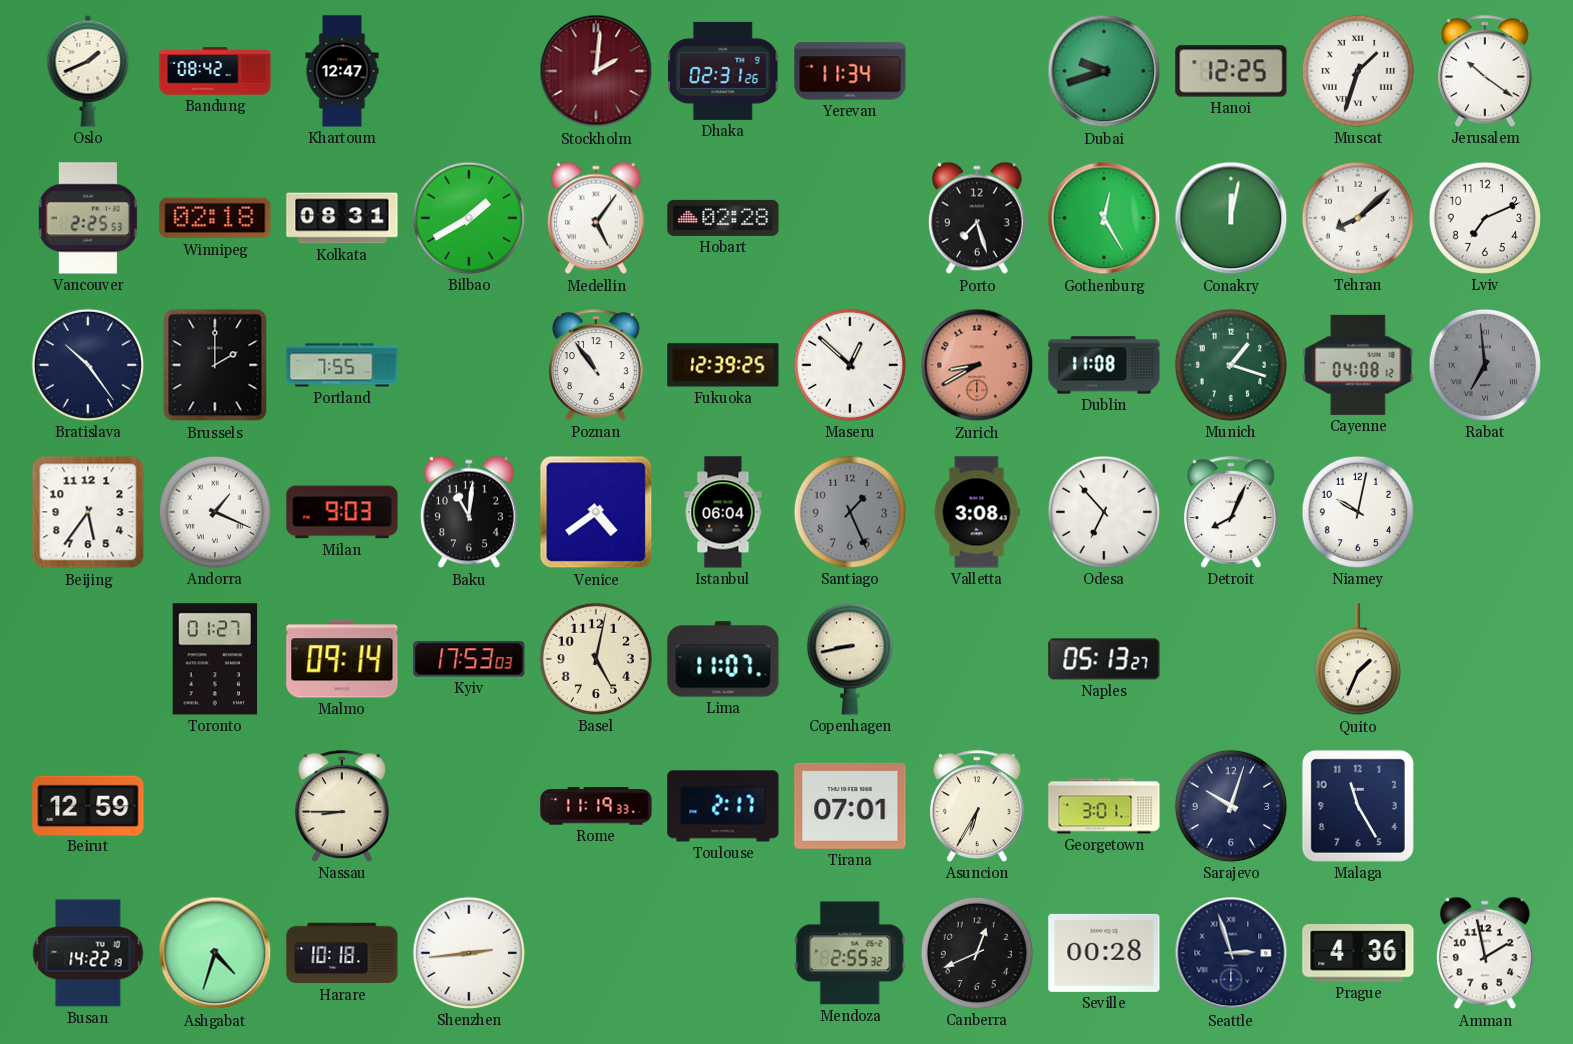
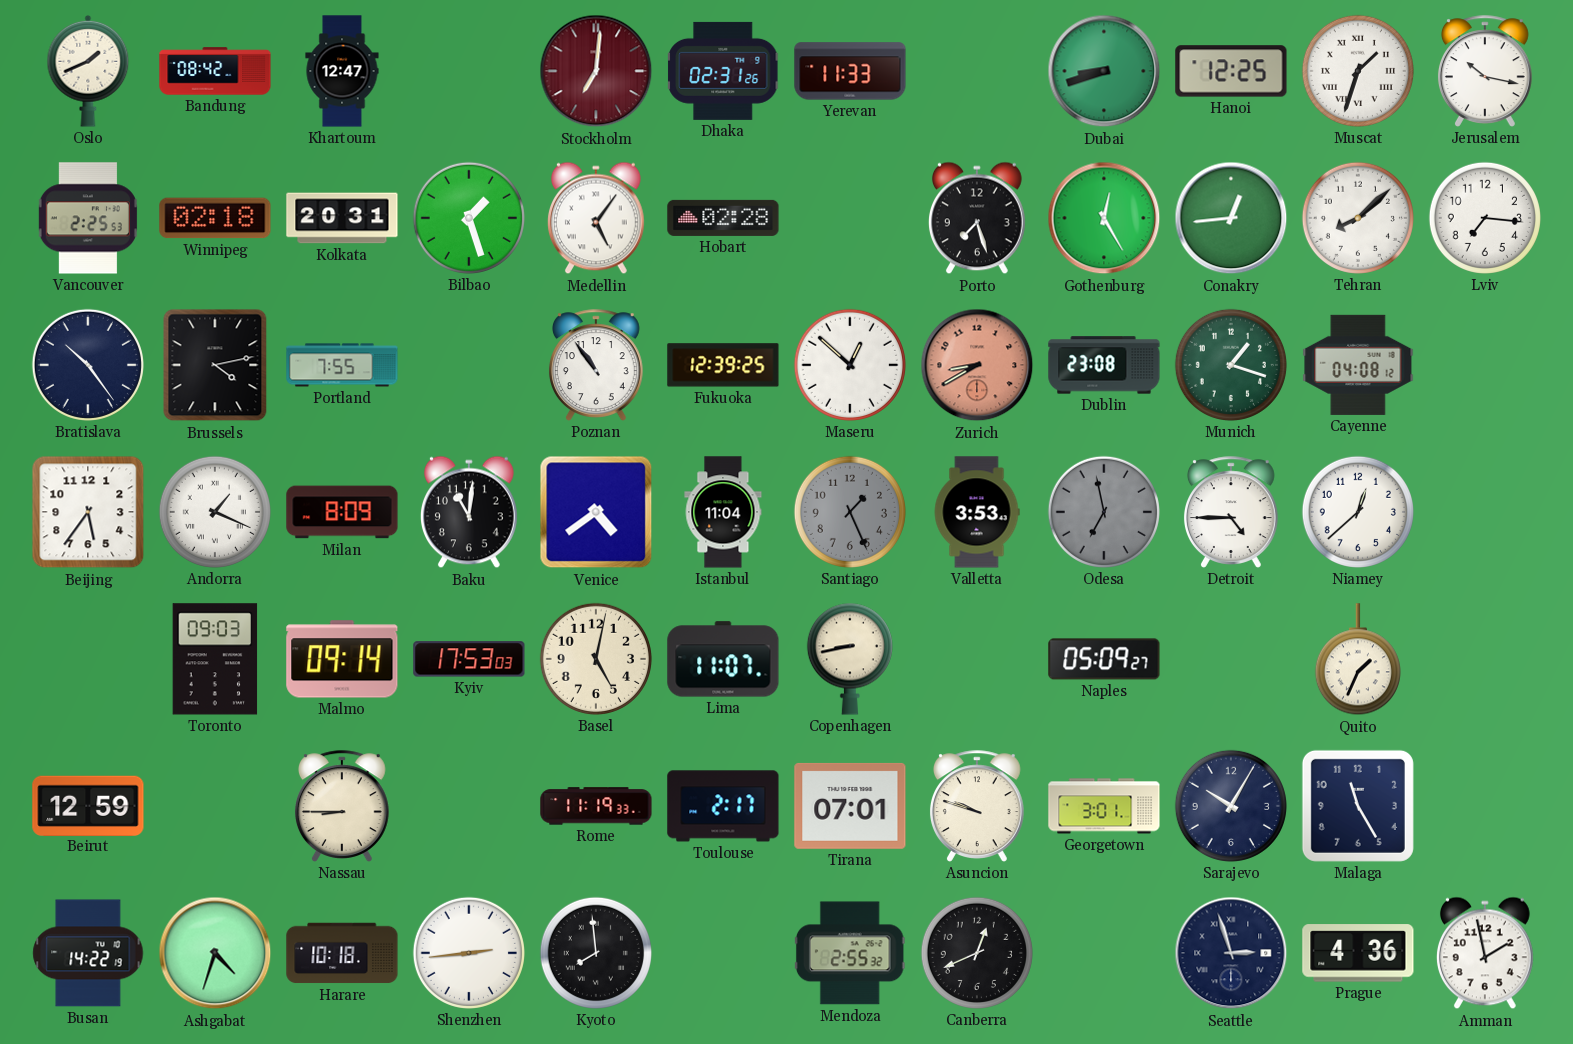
Stockholm: 2:01 -> 7:01
Yerevan: 11:34 -> 11:33
Dubai: 9:42 -> 8:42
Jerusalem: 10:21 -> 10:17
Kolkata: 08:31 -> 20:31
Bilbao: 1:40 -> 1:27
Conakry: 12:02 -> 12:44
Lviv: 7:11 -> 7:16
Brussels: 2:00 -> 4:13
Dublin: 11:08 -> 23:08
Rabat: 6:59 -> none
Milan: 9:03 -> 8:09
Istanbul: 06:04 -> 11:04
Valletta: 3:08 -> 3:53
Odesa: 6:53 -> 6:58
Odesa dial: white -> grey
Detroit: 8:04 -> 4:45
Niamey: 10:02 -> 12:38
Toronto: 01:27 -> 09:03
Naples: 05:13 -> 05:09
Asuncion: 6:35 -> 9:48
Sarajevo: 10:03 -> 10:05
Kyoto: none -> 7:59
Seville: 00:28 -> none
